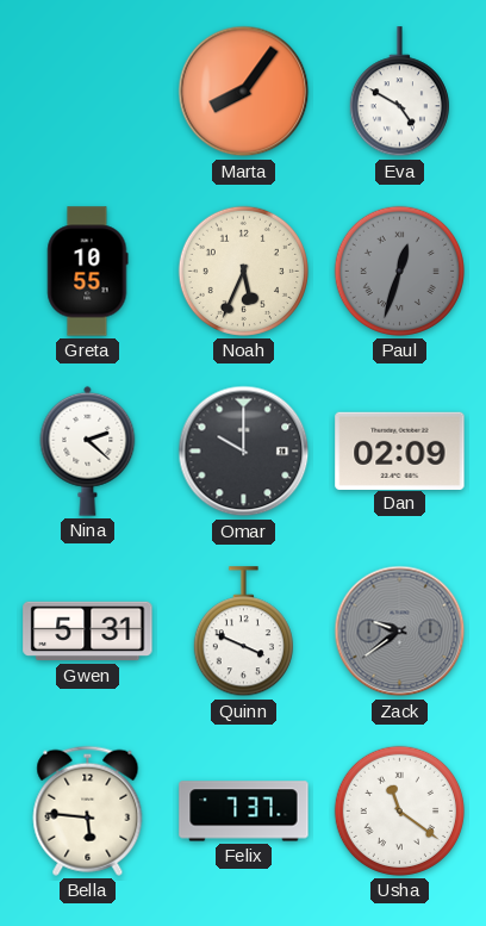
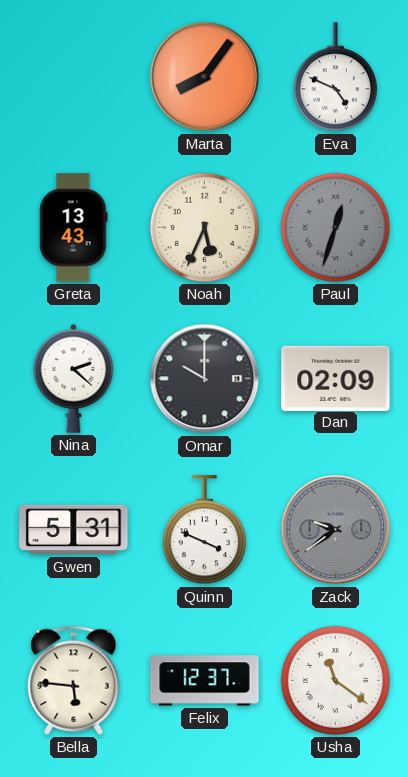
Eva: 4:50 -> 4:49
Greta: 10:55 -> 13:43
Felix: 7:37 -> 12:37
